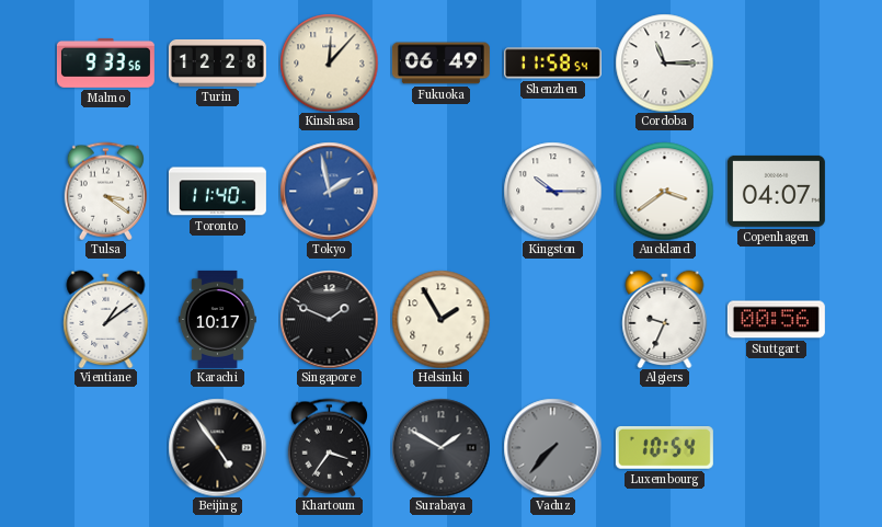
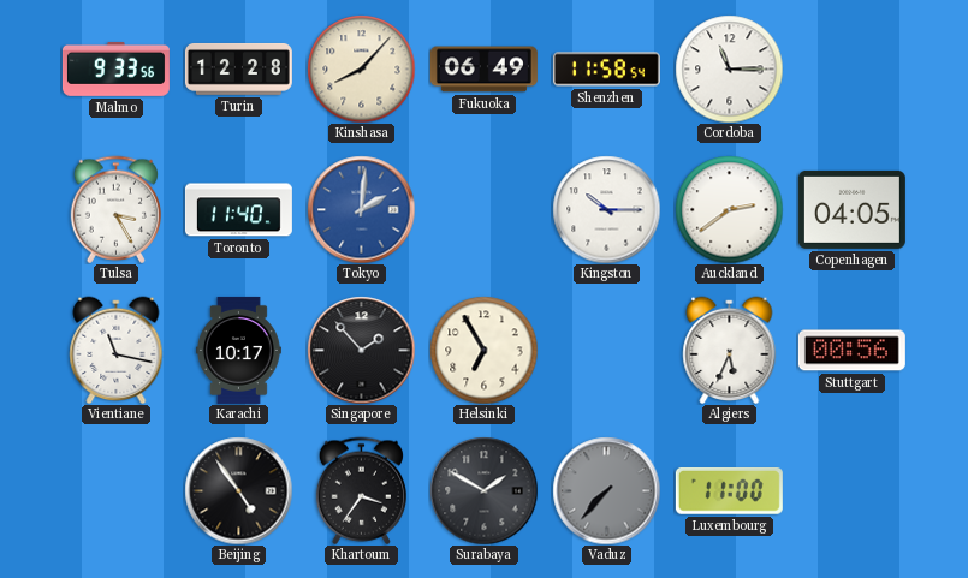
Kinshasa: 12:07 -> 8:07
Tulsa: 3:21 -> 3:25
Tokyo: 1:58 -> 2:01
Auckland: 3:39 -> 2:39
Copenhagen: 04:07 -> 04:05
Vientiane: 1:09 -> 11:17
Singapore: 1:49 -> 1:53
Helsinki: 1:55 -> 6:55
Algiers: 9:34 -> 5:34
Luxembourg: 10:54 -> 11:00
